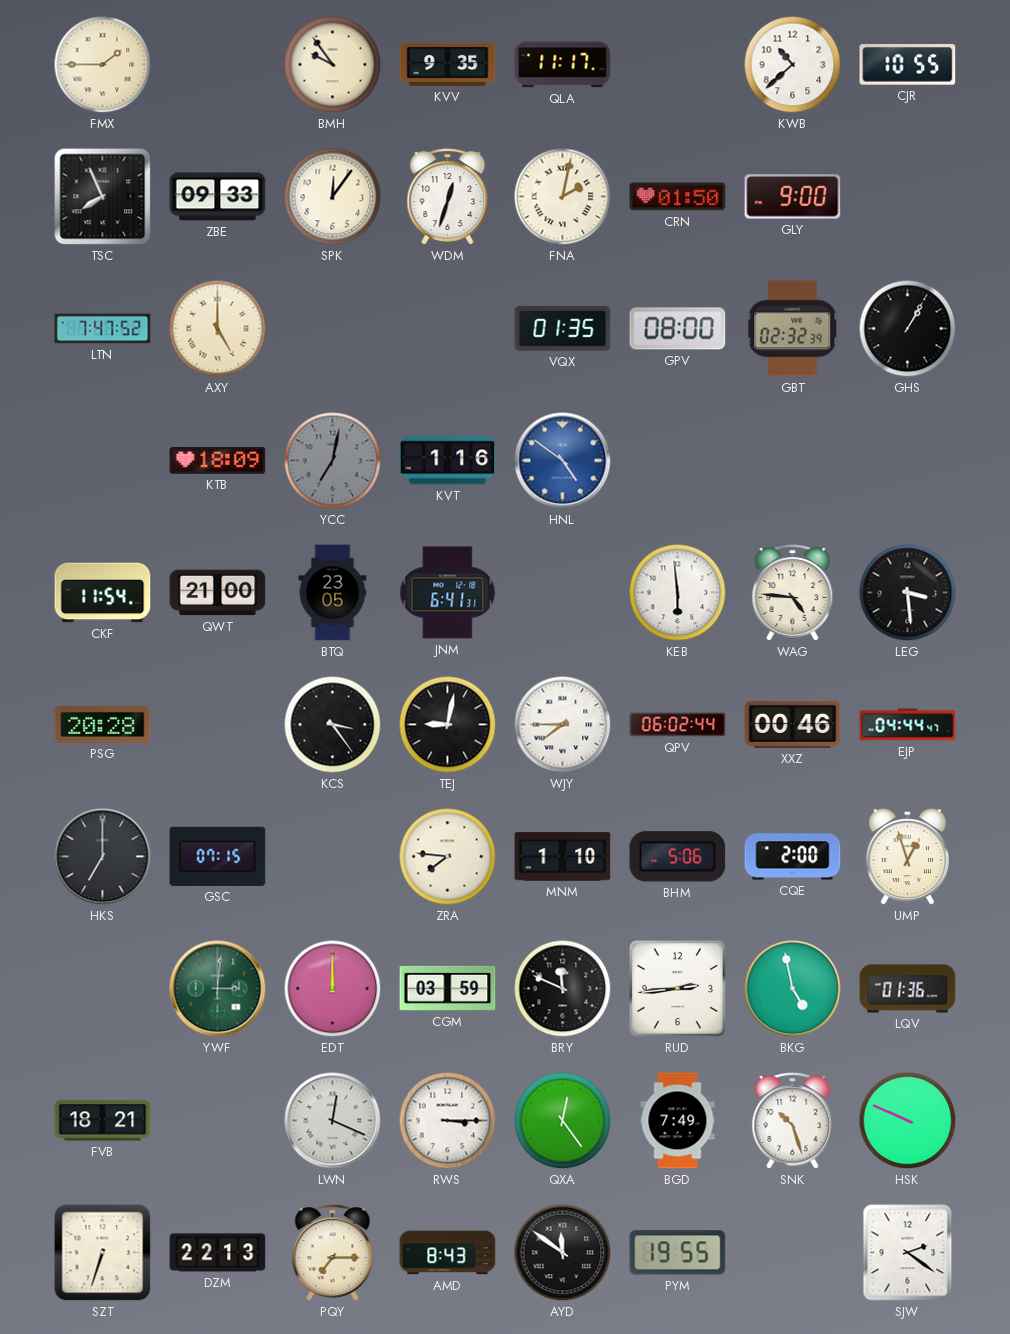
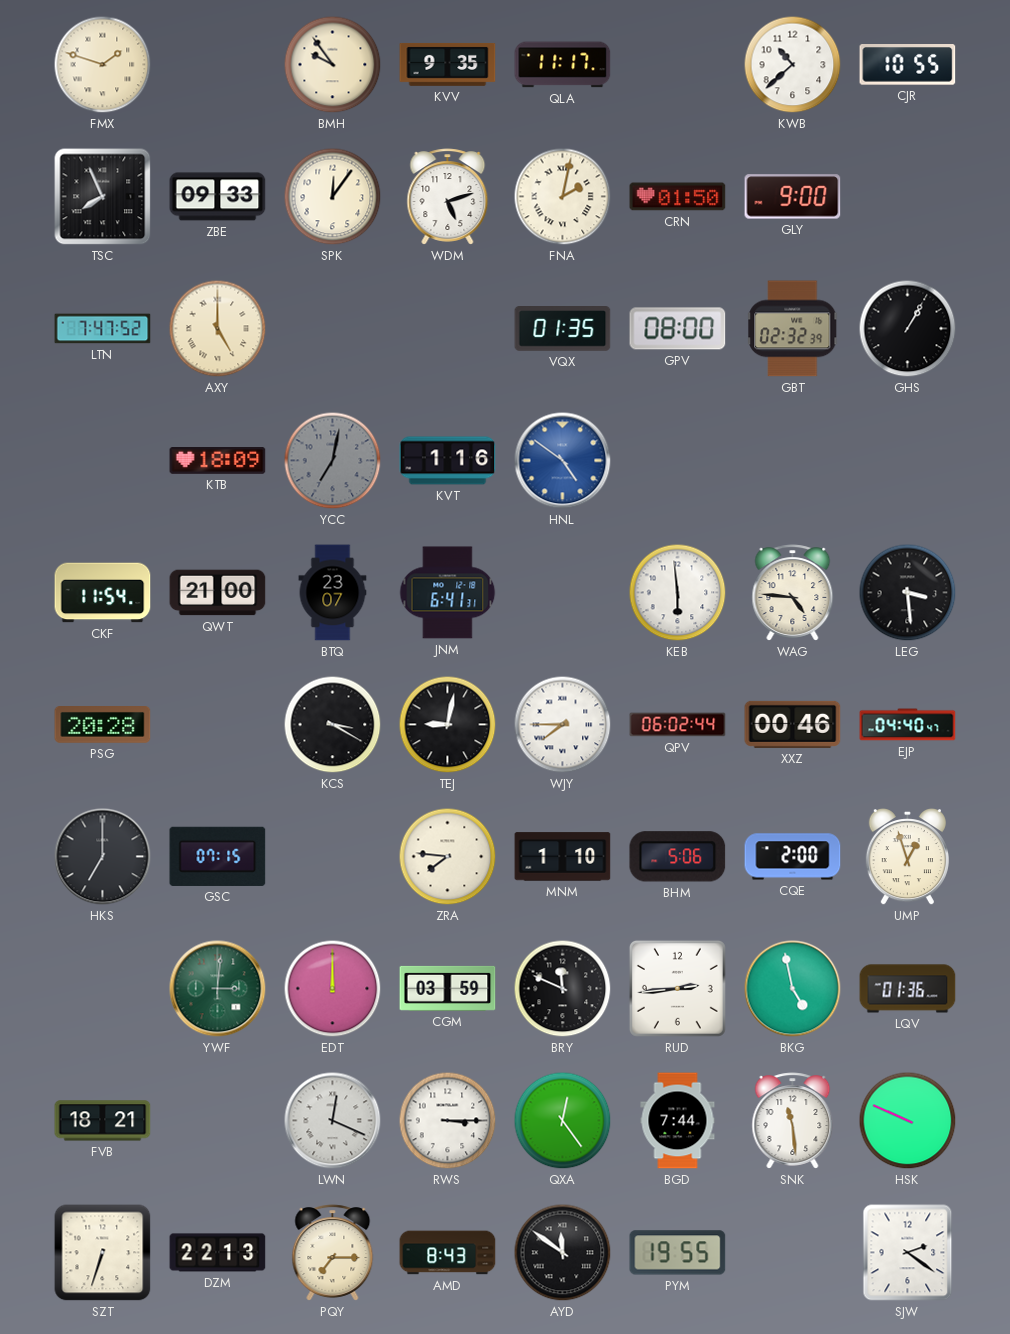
FMX: 1:45 -> 1:48
WDM: 12:33 -> 5:12
BTQ: 23:05 -> 23:07
KCS: 3:24 -> 3:20
EJP: 04:44 -> 04:40
BGD: 7:49 -> 7:44
SNK: 10:27 -> 11:29
